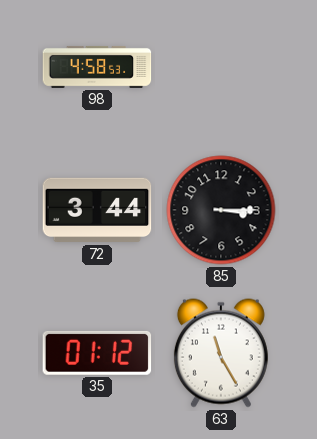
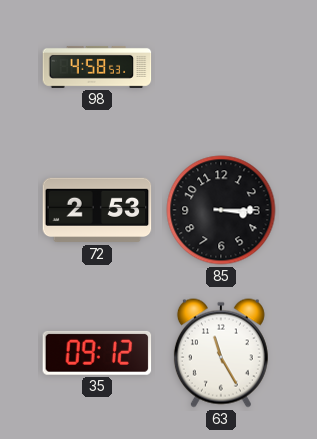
72: 3:44 -> 2:53
35: 01:12 -> 09:12
